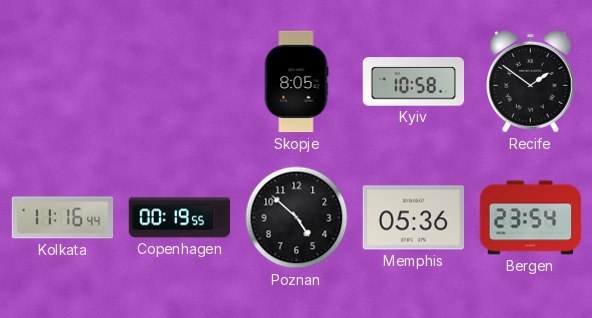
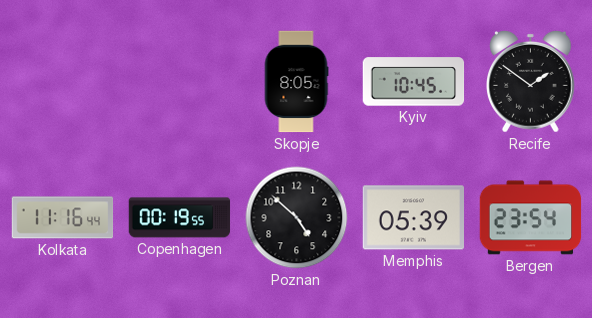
Kyiv: 10:58 -> 10:45
Memphis: 05:36 -> 05:39
